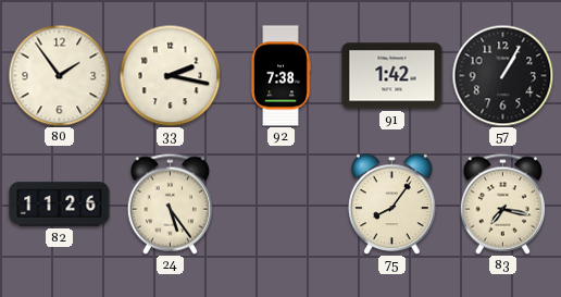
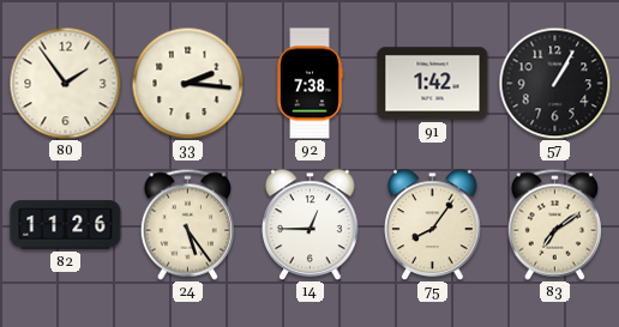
33: 2:17 -> 2:16
14: none -> 12:45
83: 7:17 -> 7:09
